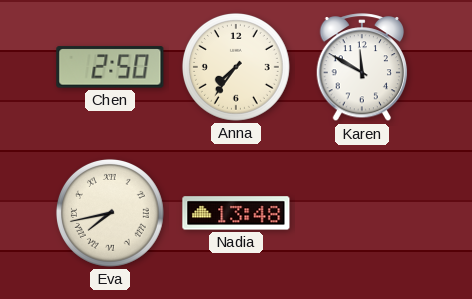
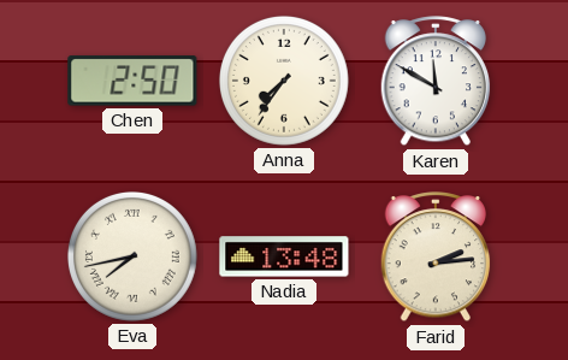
Farid: none -> 2:14
